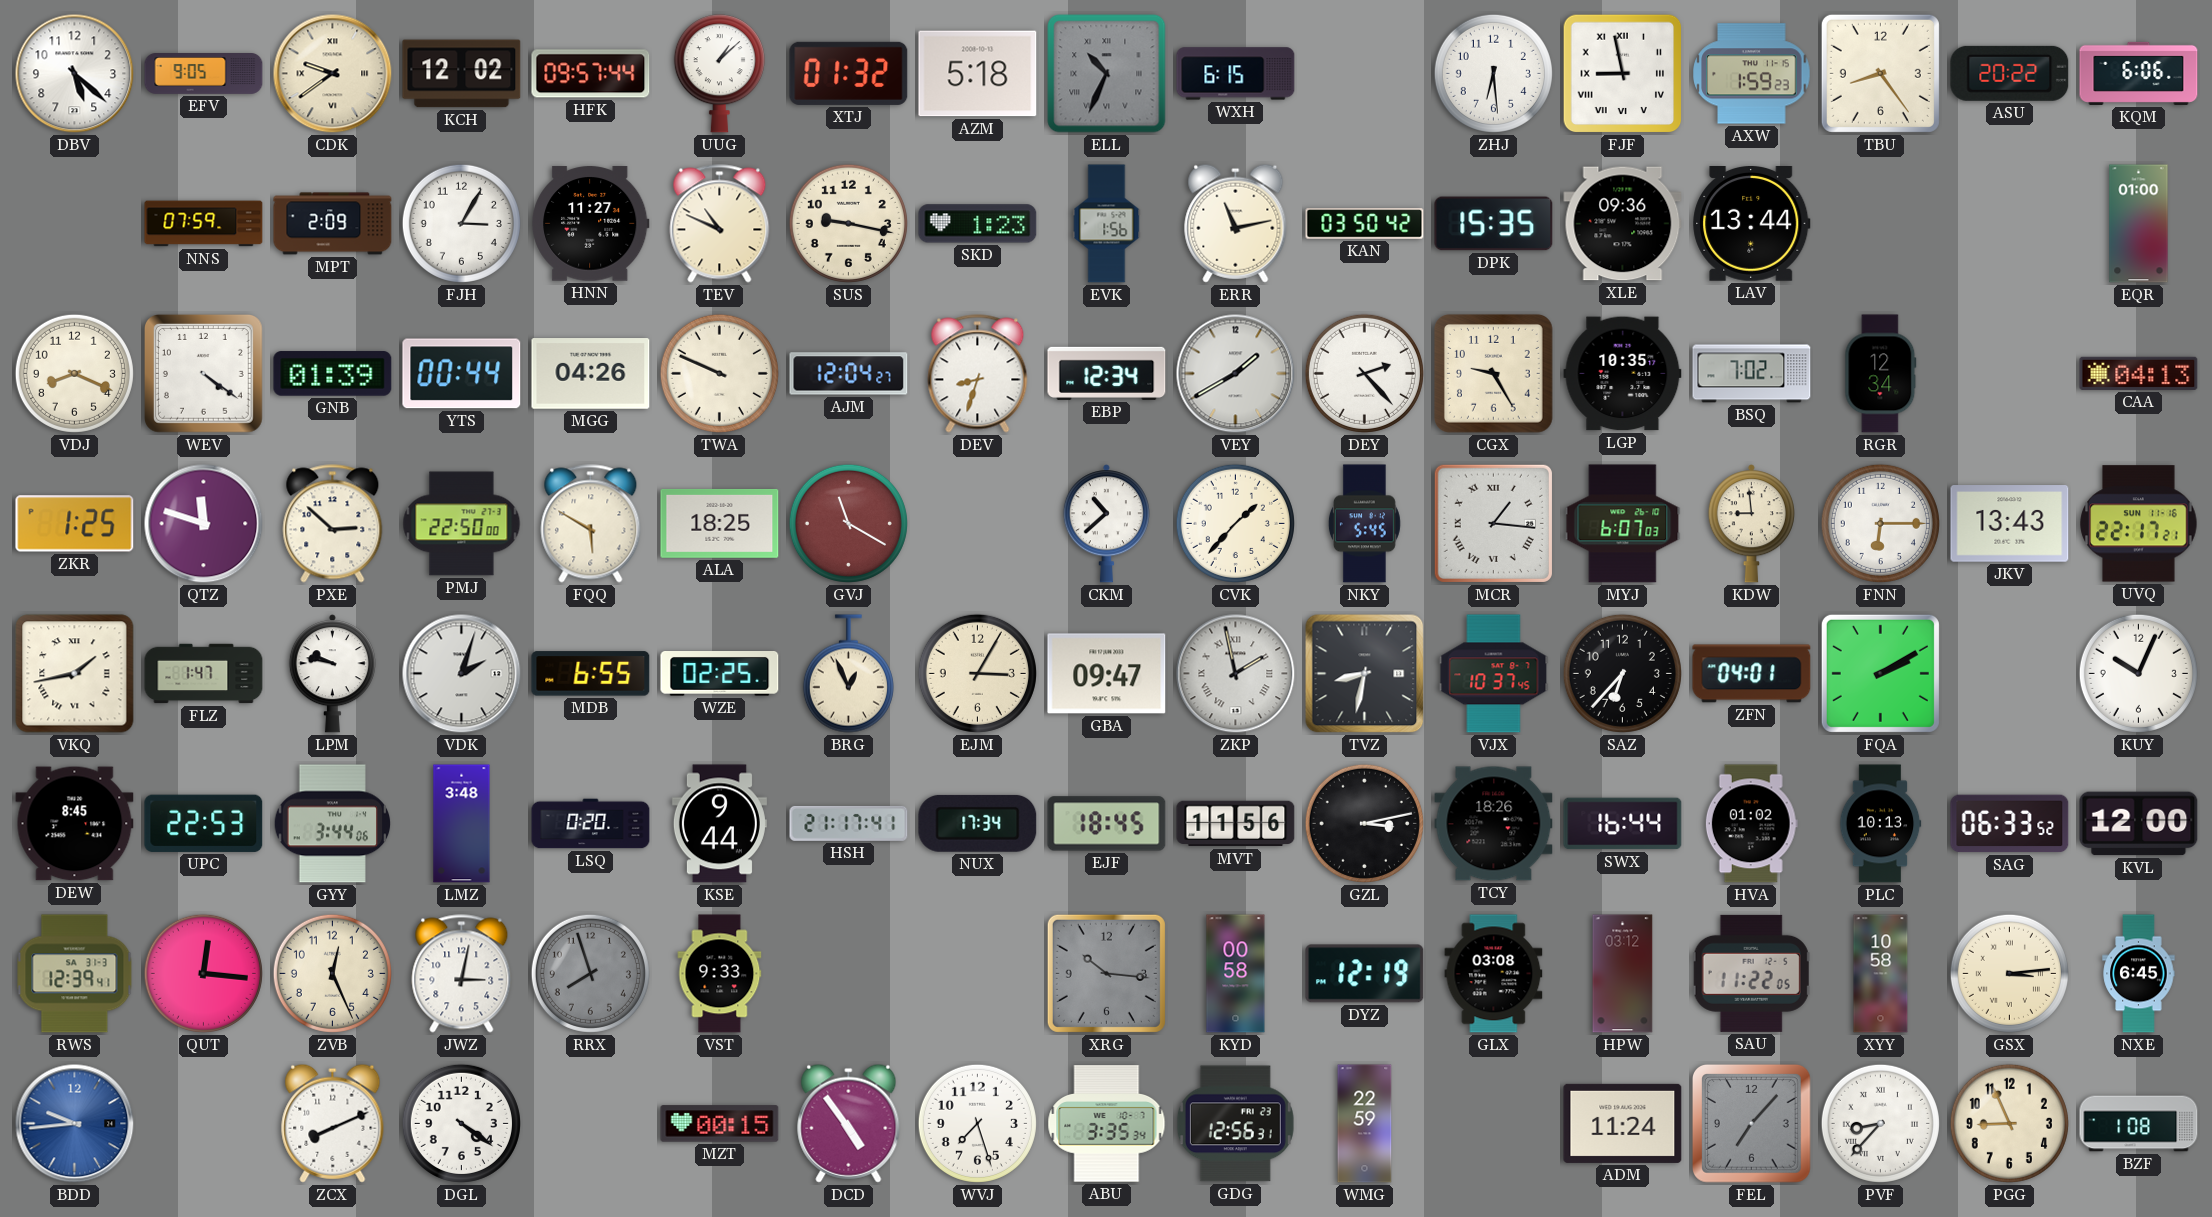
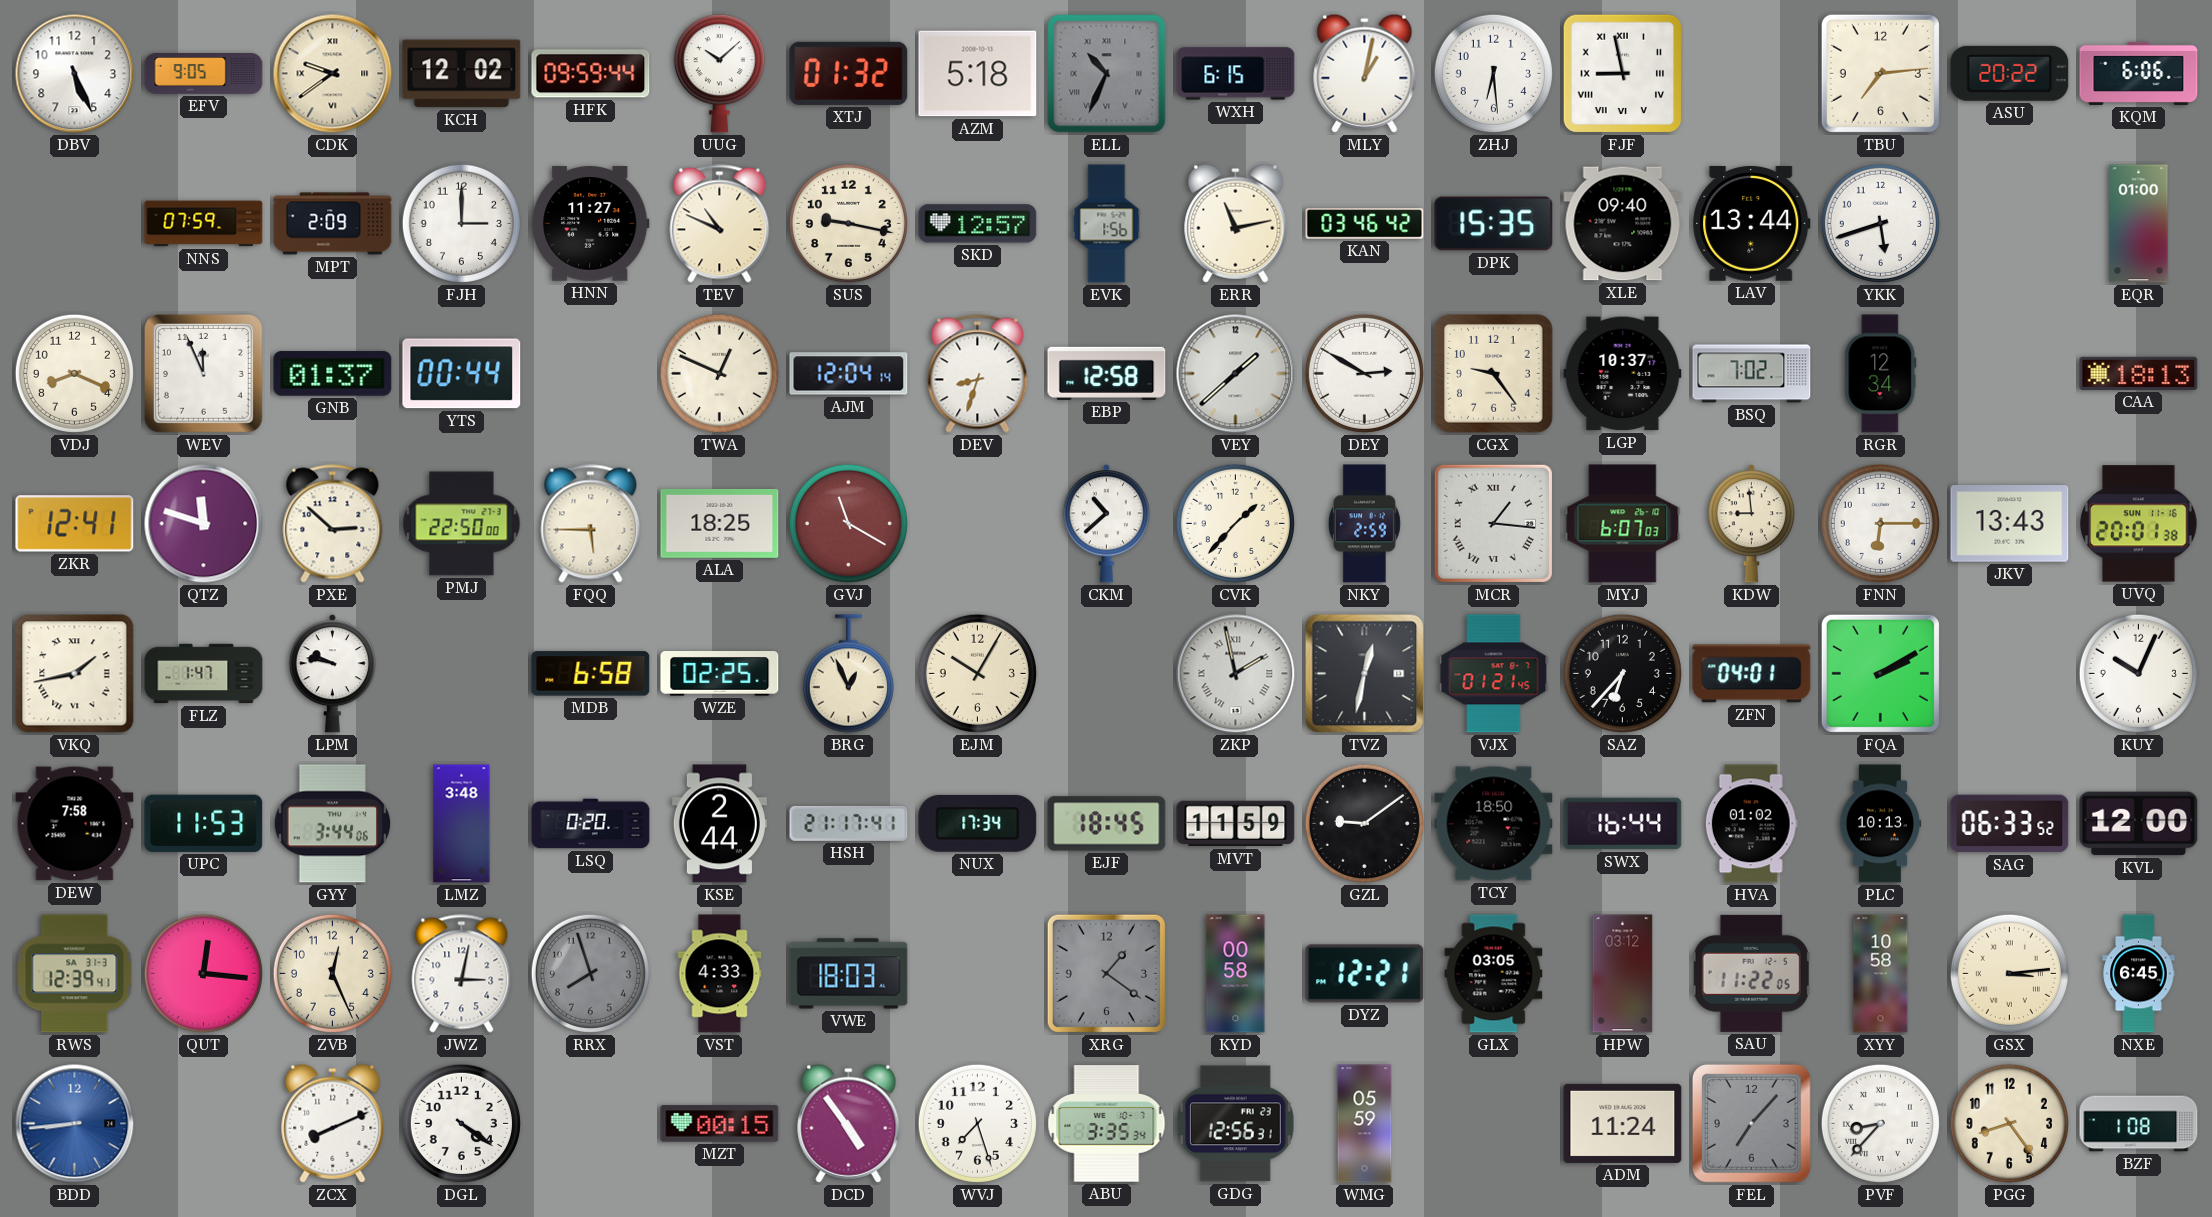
DBV: 5:22 -> 5:26
HFK: 09:57 -> 09:59
UUG: 1:08 -> 10:08
MLY: none -> 1:02
AXW: 1:59 -> none
TBU: 8:24 -> 7:14
FJH: 3:05 -> 3:00
SKD: 1:23 -> 12:57
KAN: 03:50 -> 03:46
XLE: 09:36 -> 09:40
YKK: none -> 5:42
WEV: 4:21 -> 11:56
GNB: 01:39 -> 01:37
MGG: 04:26 -> none
TWA: 9:49 -> 12:49
AJM: 12:04:27 -> 12:04:14
EBP: 12:34 -> 12:58
VEY: 1:40 -> 1:38
DEY: 2:23 -> 2:50
CGX: 9:25 -> 9:24
LGP: 10:35 -> 10:37
CAA: 04:13 -> 18:13
ZKR: 1:25 -> 12:41
FQQ: 5:50 -> 5:45
NKY: 5:45 -> 2:59
UVQ: 22:17 -> 20:01
VDK: 2:03 -> none
MDB: 6:55 -> 6:58
EJM: 3:05 -> 10:05
GBA: 09:47 -> none
TVZ: 8:32 -> 12:32
VJX: 10:37 -> 01:21
DEW: 8:45 -> 7:58
UPC: 22:53 -> 11:53
KSE: 9:44 -> 2:44
MVT: 11:56 -> 11:59
GZL: 3:13 -> 9:09
TCY: 18:26 -> 18:50
VST: 9:33 -> 4:33
VWE: none -> 18:03
XRG: 10:16 -> 1:21
DYZ: 12:19 -> 12:21
GLX: 03:08 -> 03:05
BDD: 9:44 -> 8:44
WMG: 22:59 -> 05:59
PGG: 8:56 -> 8:24
